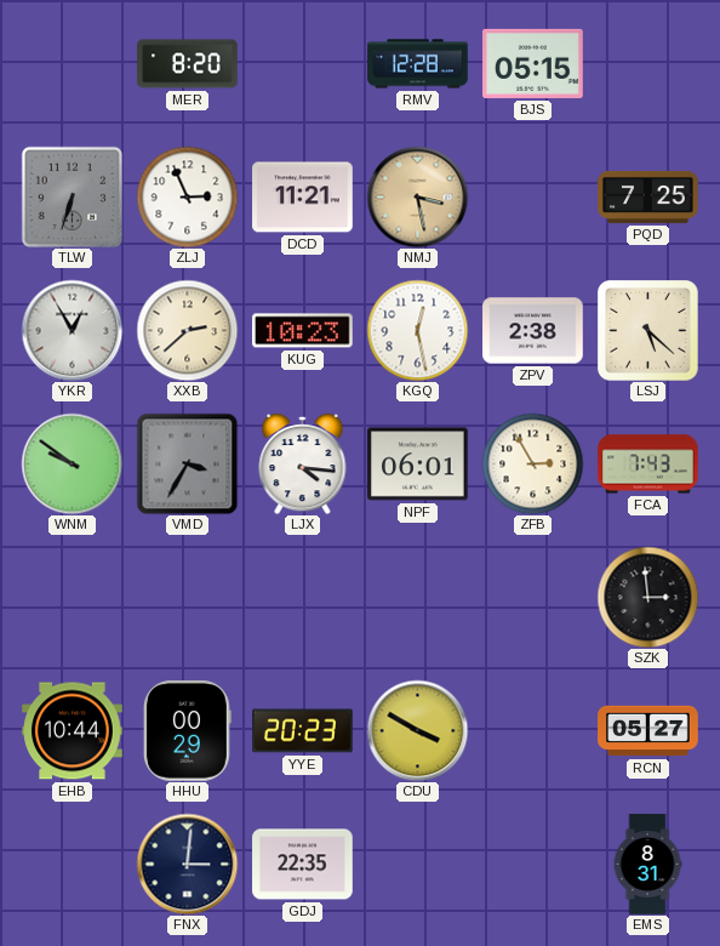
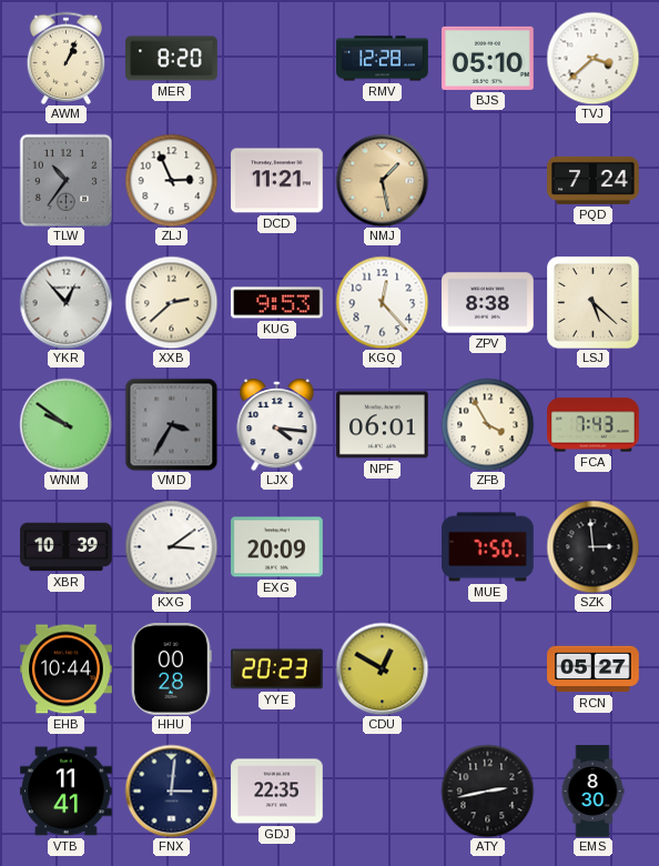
AWM: none -> 1:04
BJS: 05:15 -> 05:10
TVJ: none -> 3:38
TLW: 6:33 -> 10:36
NMJ: 3:28 -> 1:28
PQD: 7:25 -> 7:24
YKR: 12:55 -> 12:53
KUG: 10:23 -> 9:53
KGQ: 12:28 -> 12:23
ZPV: 2:38 -> 8:38
ZFB: 2:55 -> 3:55
XBR: none -> 10:39
KXG: none -> 3:09
EXG: none -> 20:09
MUE: none -> 7:50
HHU: 00:29 -> 00:28
CDU: 3:50 -> 12:50
VTB: none -> 11:41
ATY: none -> 2:43
EMS: 8:31 -> 8:30
